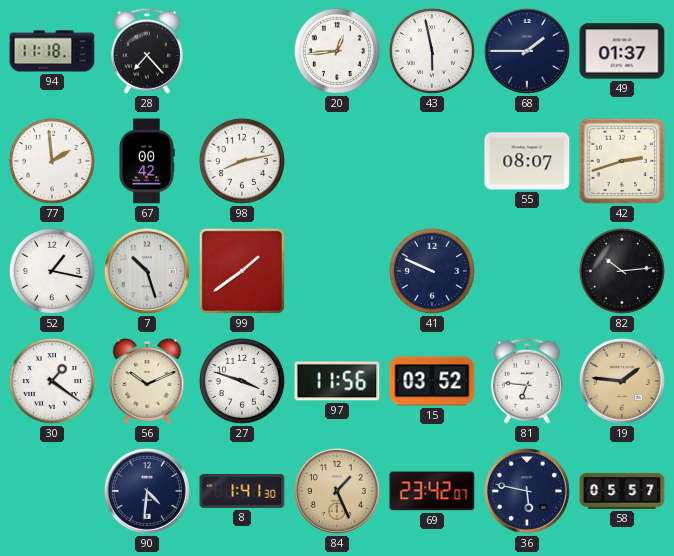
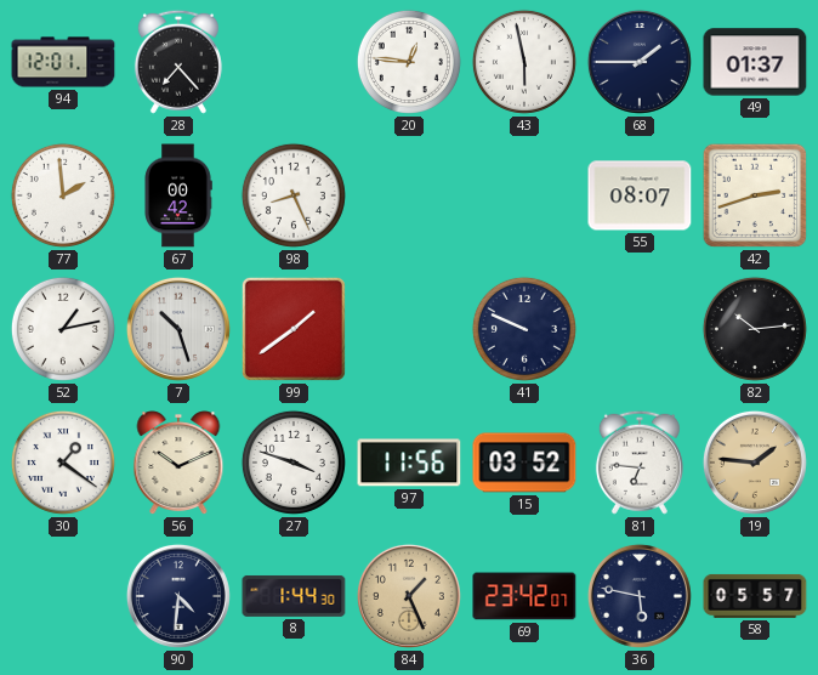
94: 11:18 -> 12:01
20: 12:44 -> 12:46
98: 8:13 -> 8:26
52: 1:17 -> 1:13
8: 1:41 -> 1:44
